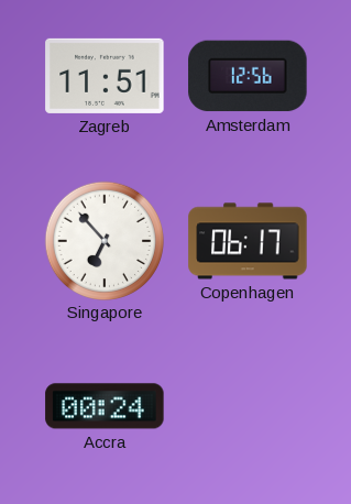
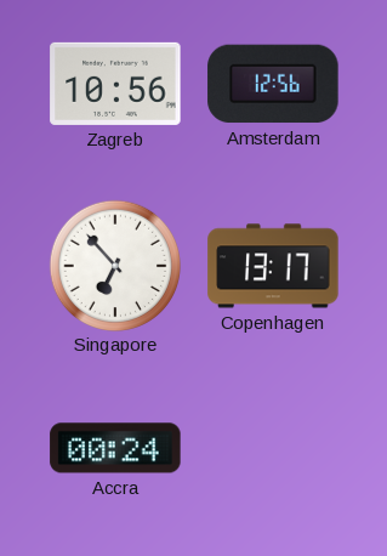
Zagreb: 11:51 -> 10:56
Copenhagen: 06:17 -> 13:17
